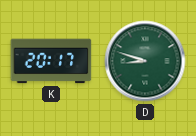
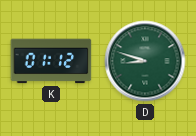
K: 20:17 -> 01:12
